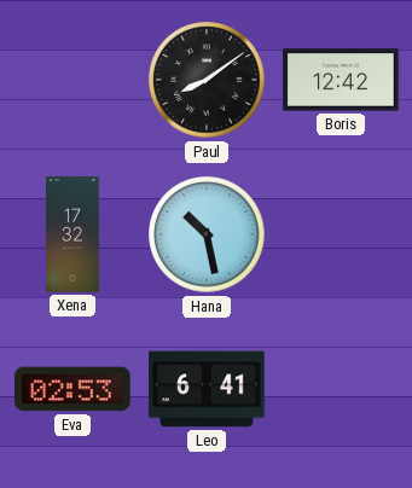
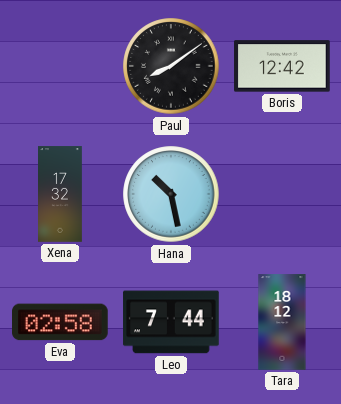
Eva: 02:53 -> 02:58
Leo: 6:41 -> 7:44
Tara: none -> 18:12
